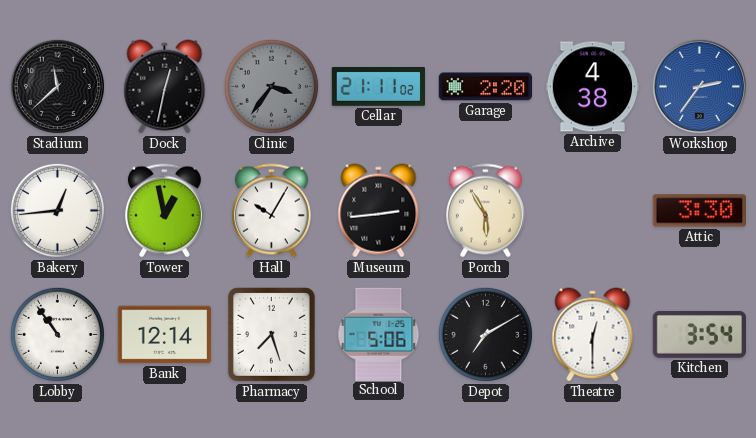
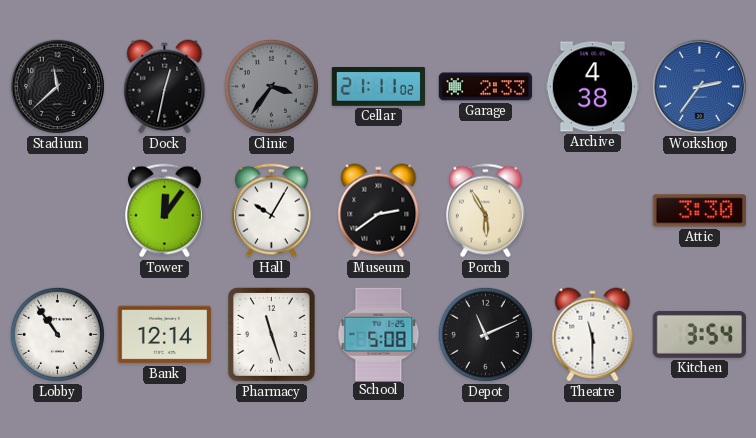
Garage: 2:20 -> 2:33
Bakery: 12:44 -> none
Tower: 12:58 -> 12:06
Museum: 2:44 -> 2:39
Pharmacy: 7:27 -> 11:27
School: 5:06 -> 5:08
Depot: 7:10 -> 11:11
Theatre: 12:30 -> 11:30
